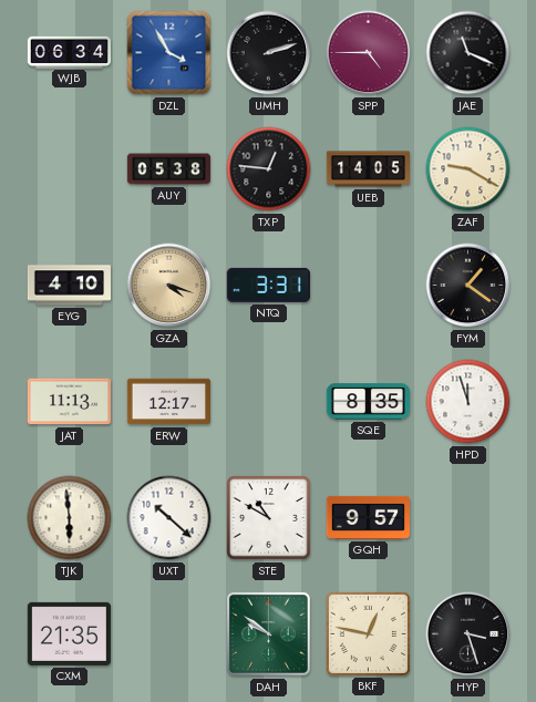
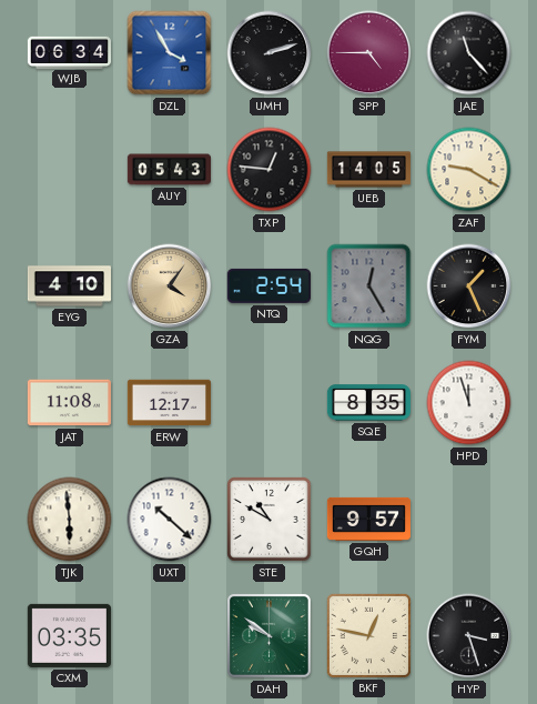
JAE: 11:19 -> 11:23
AUY: 05:38 -> 05:43
GZA: 4:18 -> 4:06
NTQ: 3:31 -> 2:54
NQG: none -> 12:25
FYM: 1:21 -> 1:26
JAT: 11:13 -> 11:08
CXM: 21:35 -> 03:35
